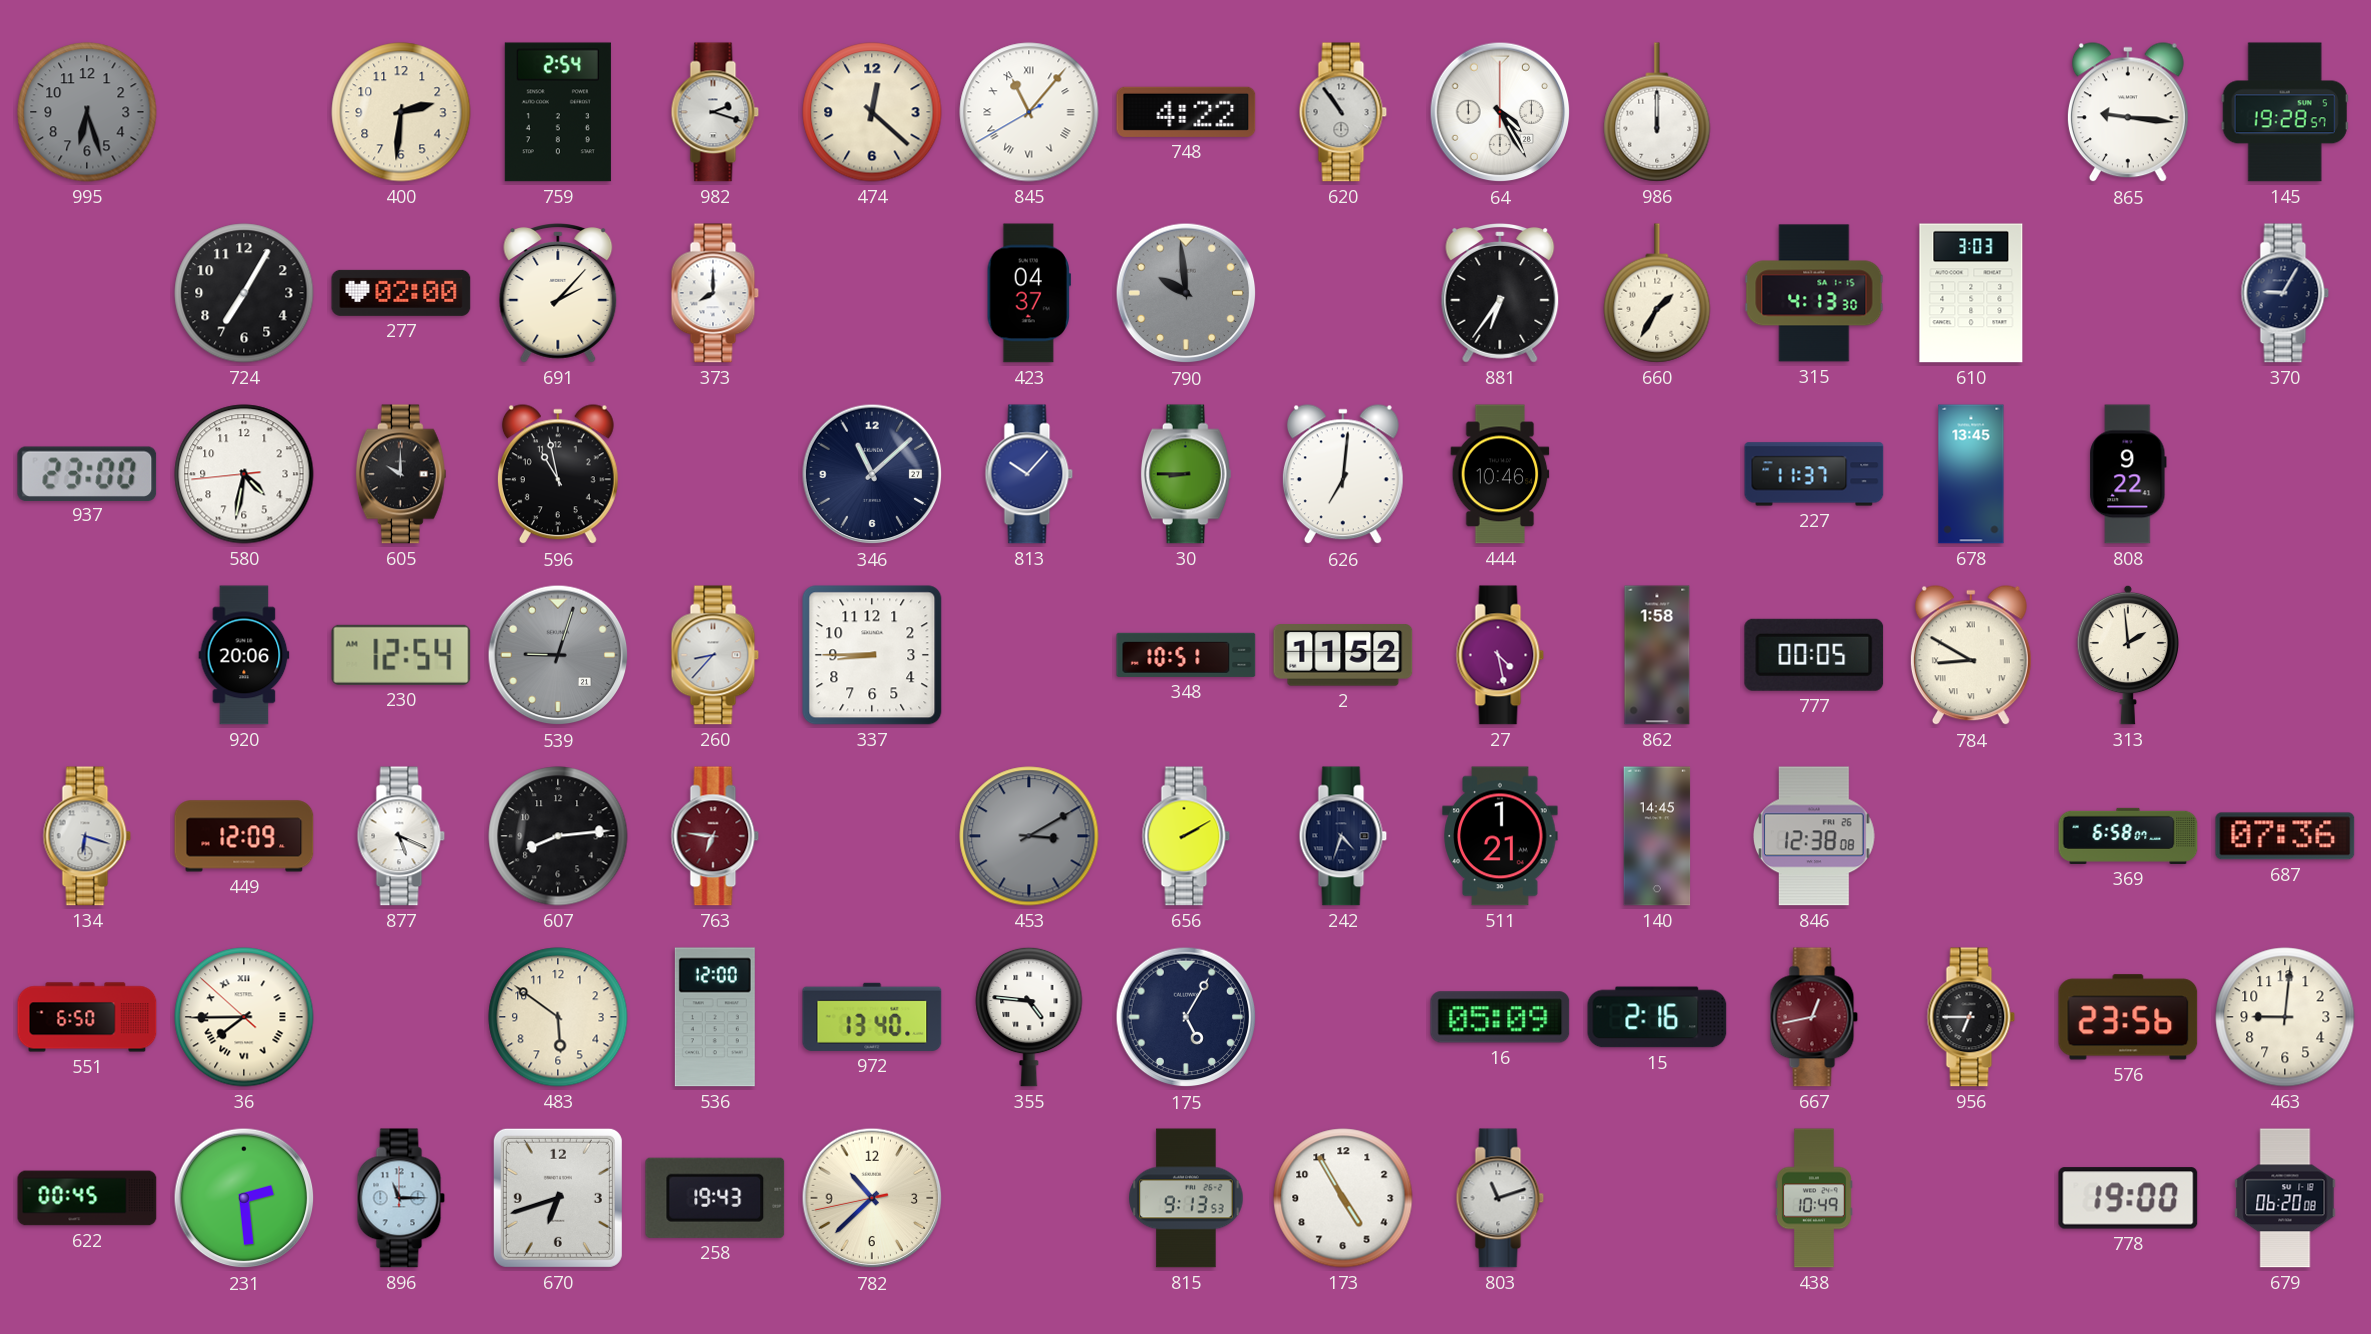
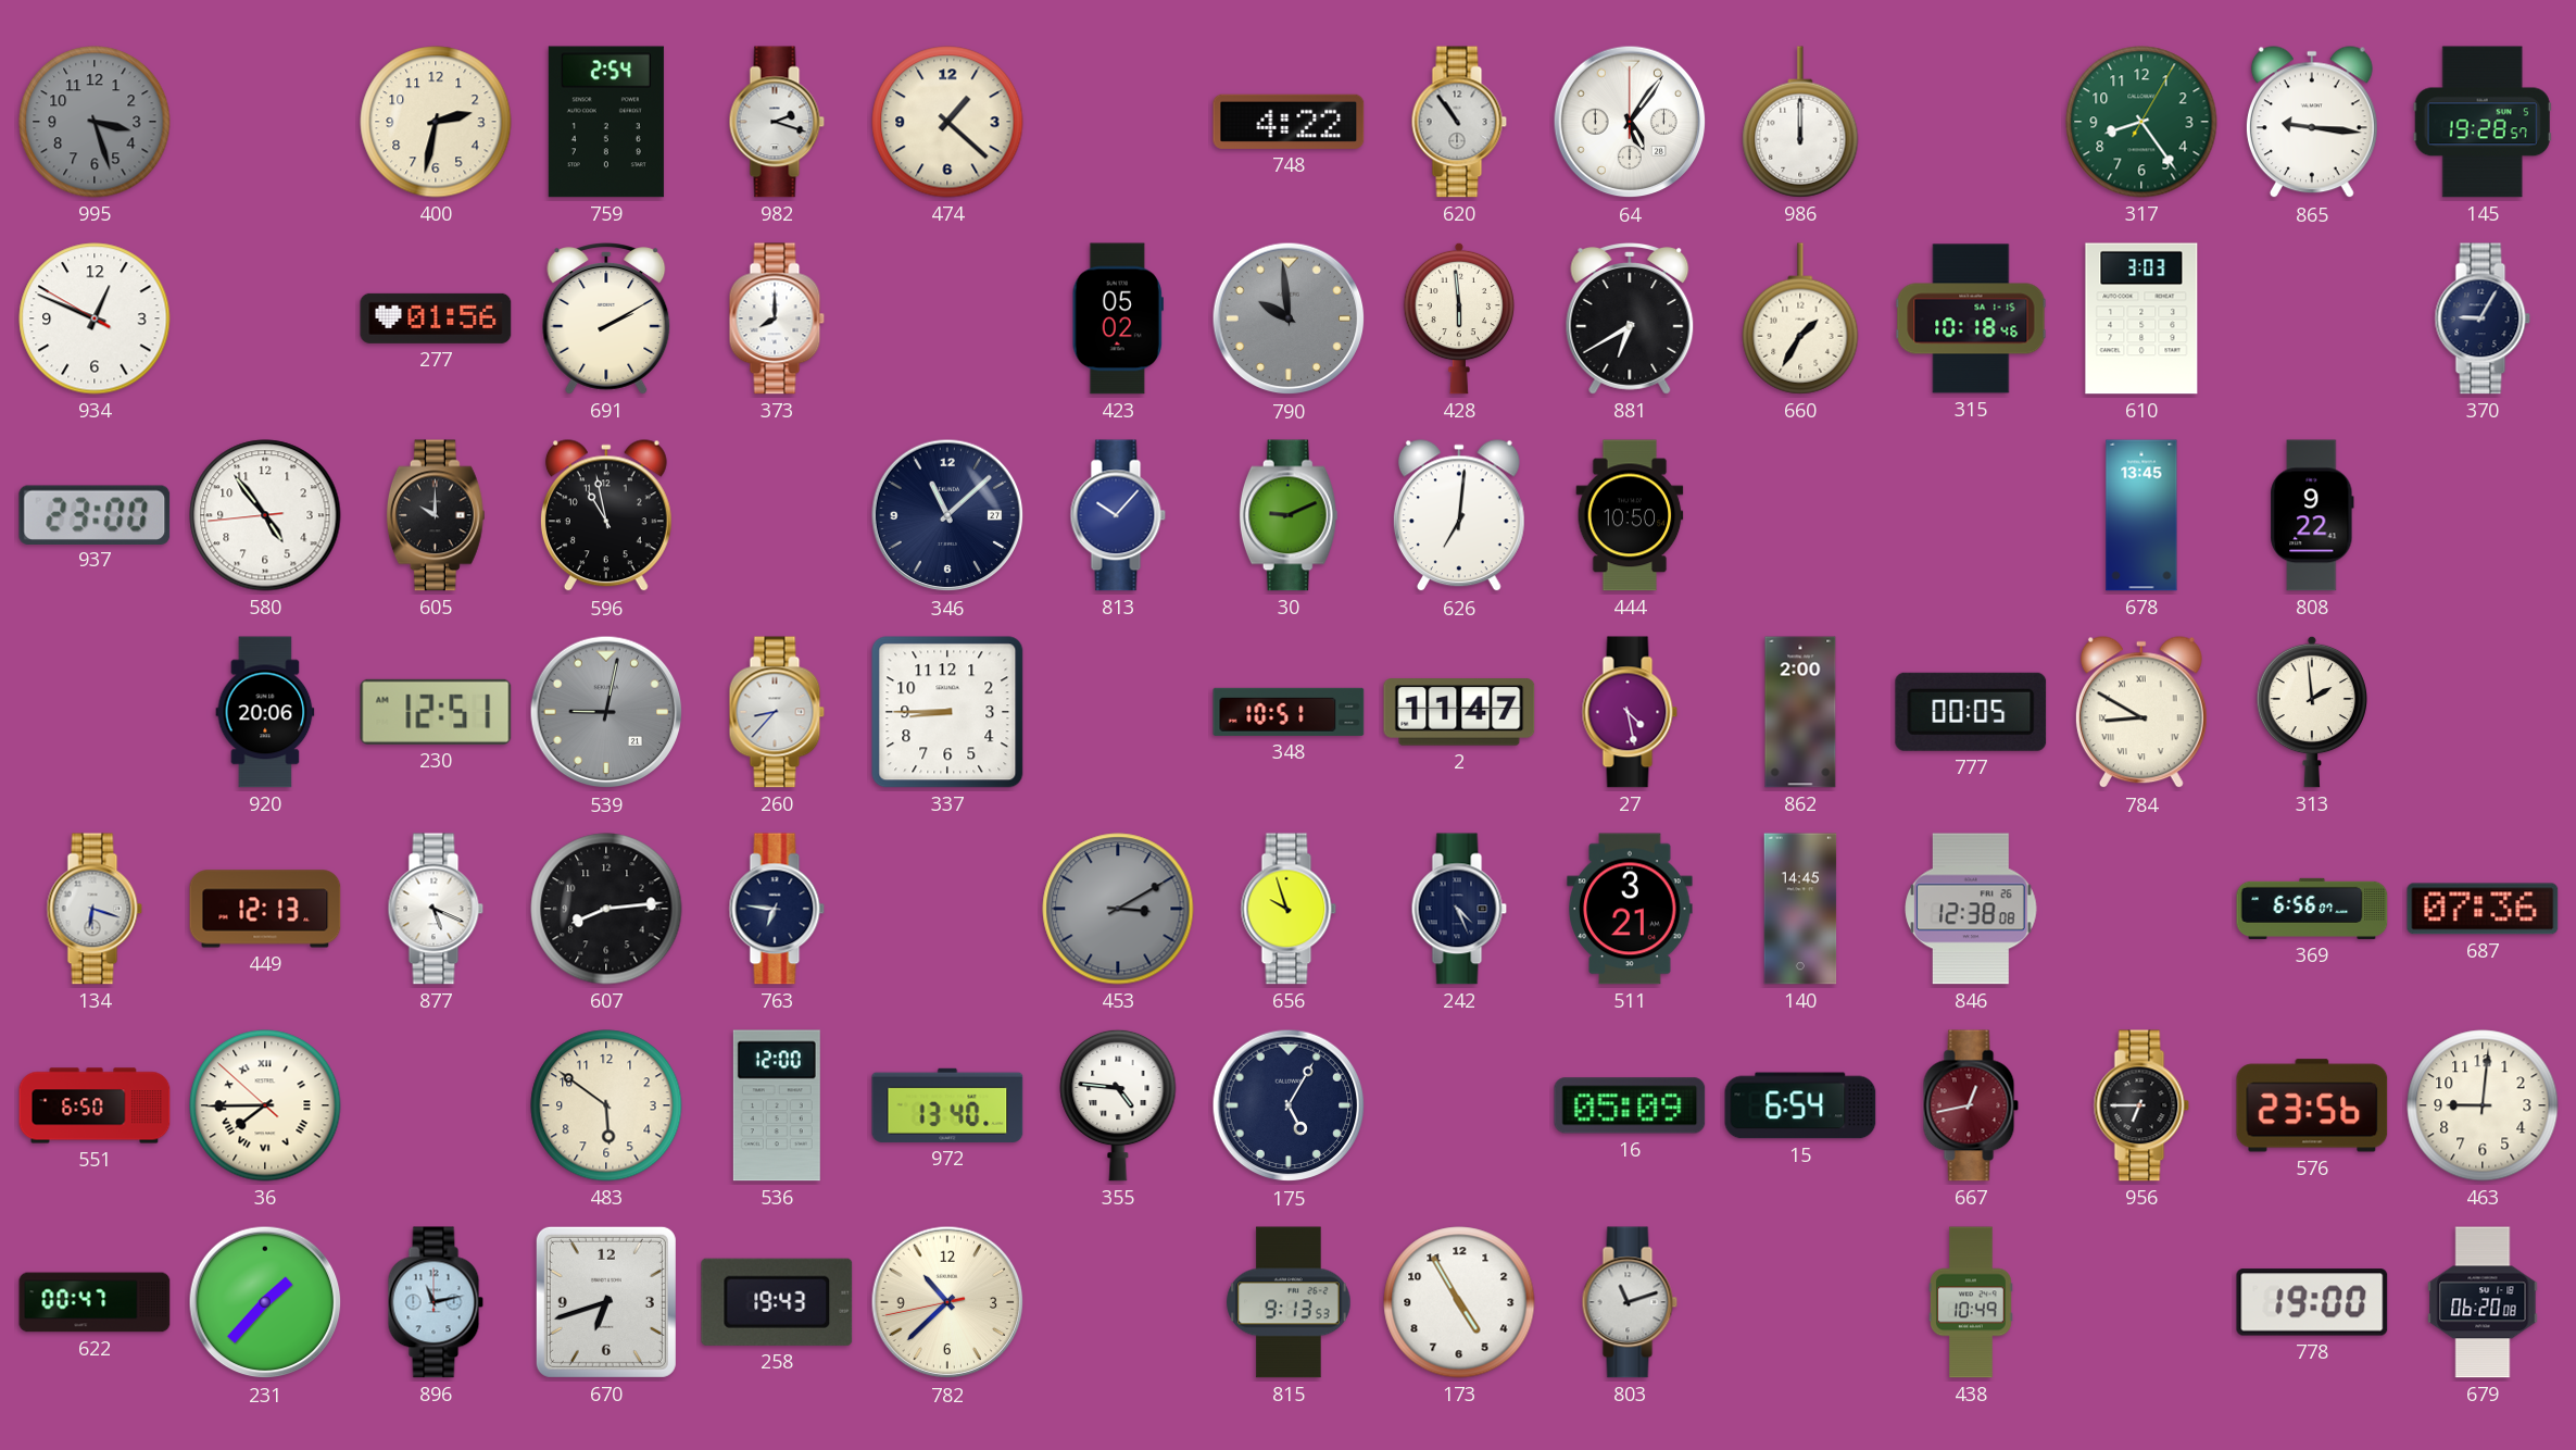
995: 6:27 -> 3:27
400: 2:31 -> 2:32
474: 12:22 -> 1:22
845: 11:06 -> none
64: 4:25 -> 5:06
317: none -> 8:24
934: none -> 12:48
724: 7:05 -> none
277: 02:00 -> 01:56
691: 2:07 -> 2:10
423: 04:37 -> 05:02
428: none -> 5:59
881: 6:36 -> 6:40
315: 4:13 -> 10:18
580: 4:31 -> 4:53
30: 8:45 -> 9:11
444: 10:46 -> 10:50
227: 11:37 -> none
230: 12:54 -> 12:51
539: 9:03 -> 9:02
2: 11:52 -> 11:47
862: 1:58 -> 2:00
449: 12:09 -> 12:13
763 dial: burgundy -> navy
656: 2:10 -> 9:57
242: 4:33 -> 4:26
511: 1:21 -> 3:21
369: 6:58 -> 6:56
15: 2:16 -> 6:54
622: 00:45 -> 00:47
231: 2:29 -> 1:37
896: 11:15 -> 11:13
